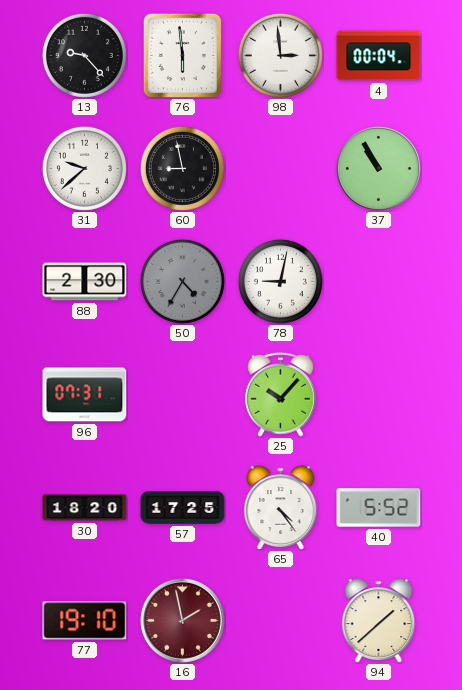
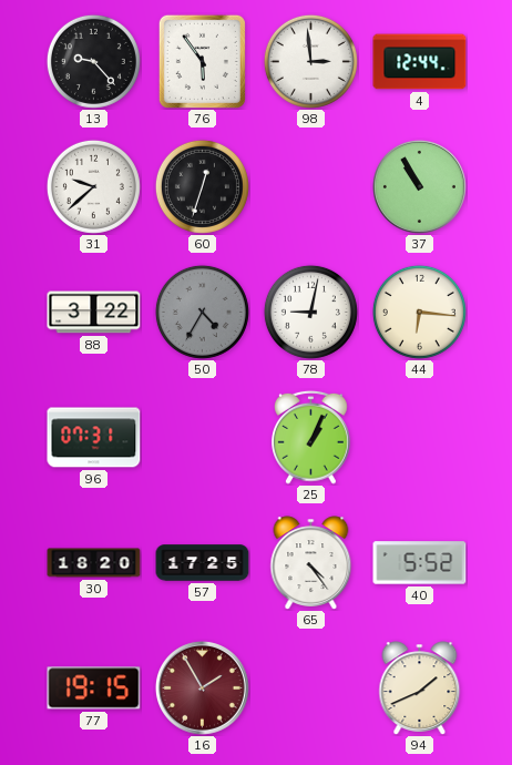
76: 5:59 -> 5:54
4: 00:04 -> 12:44
60: 8:58 -> 12:33
88: 2:30 -> 3:22
44: none -> 6:16
25: 10:07 -> 1:04
77: 19:10 -> 19:15
16: 1:58 -> 1:55
94: 1:38 -> 1:41
